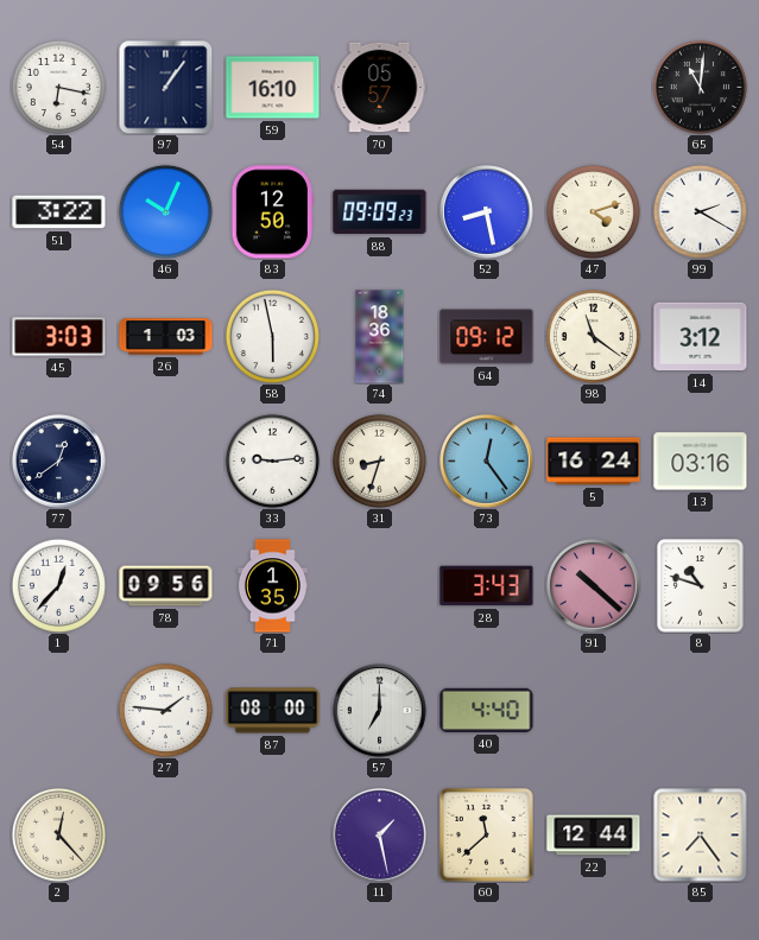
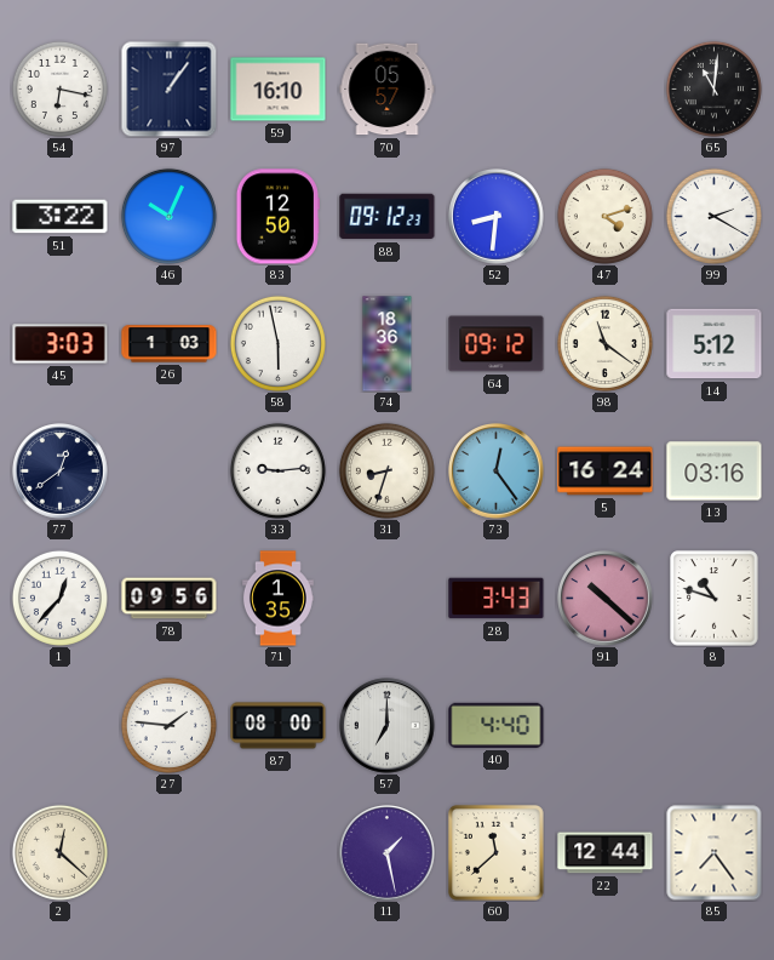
88: 09:09 -> 09:12
52: 8:28 -> 8:31
14: 3:12 -> 5:12
2: 12:23 -> 12:22
